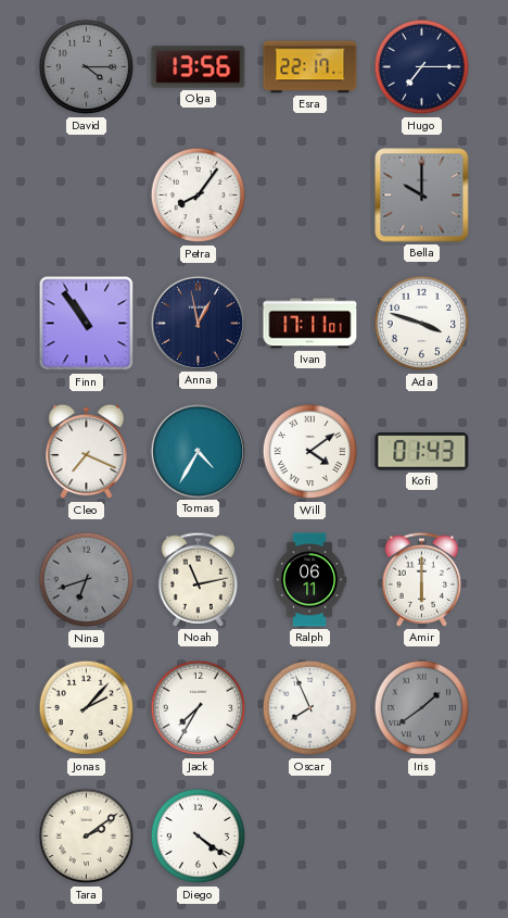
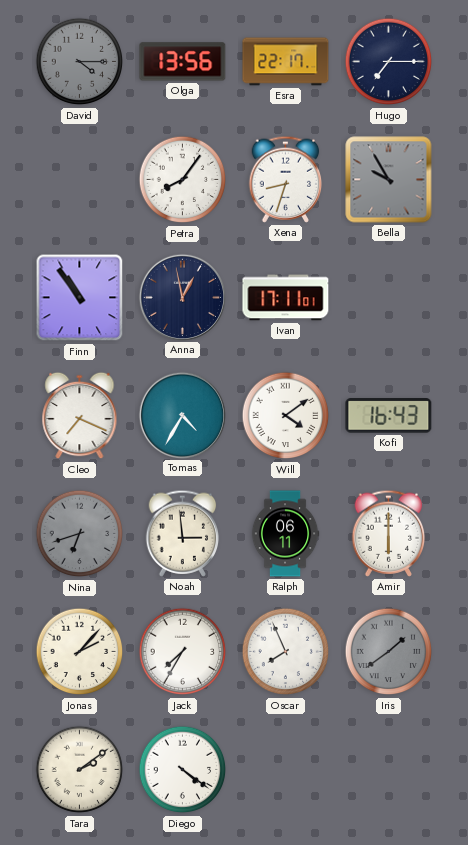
Xena: none -> 8:33
Bella: 10:00 -> 9:55
Ada: 3:48 -> none
Kofi: 01:43 -> 16:43
Noah: 11:13 -> 2:59
